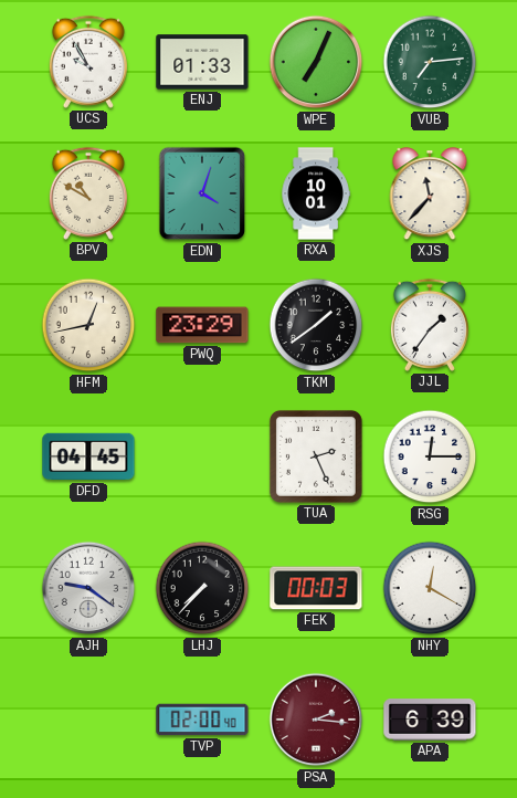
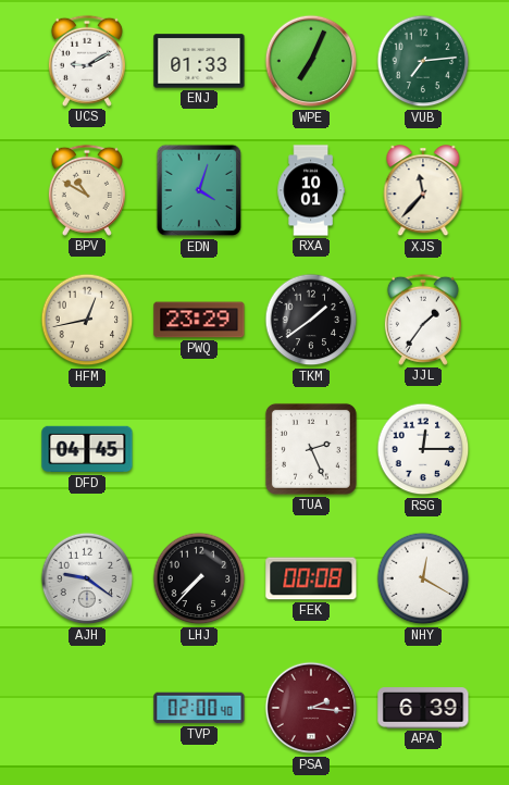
UCS: 9:55 -> 9:10
FEK: 00:03 -> 00:08
